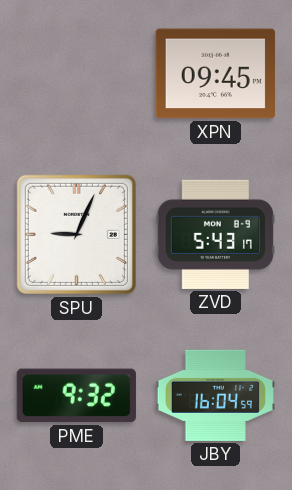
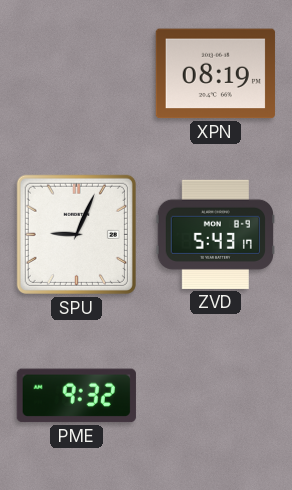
XPN: 09:45 -> 08:19
JBY: 16:04 -> none
